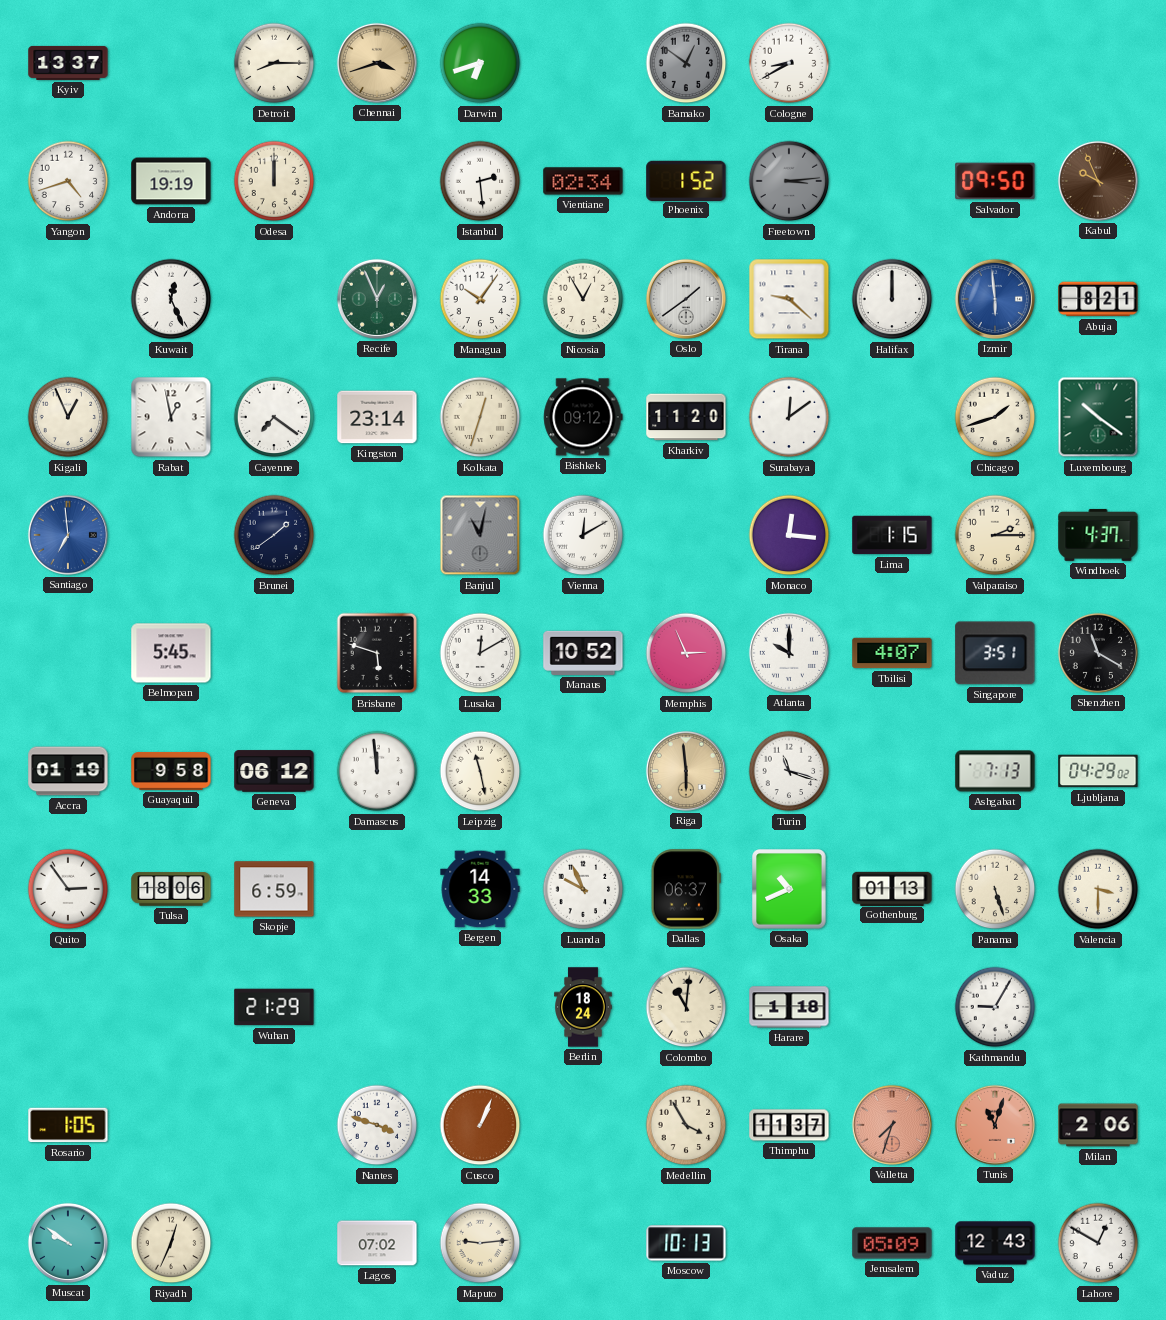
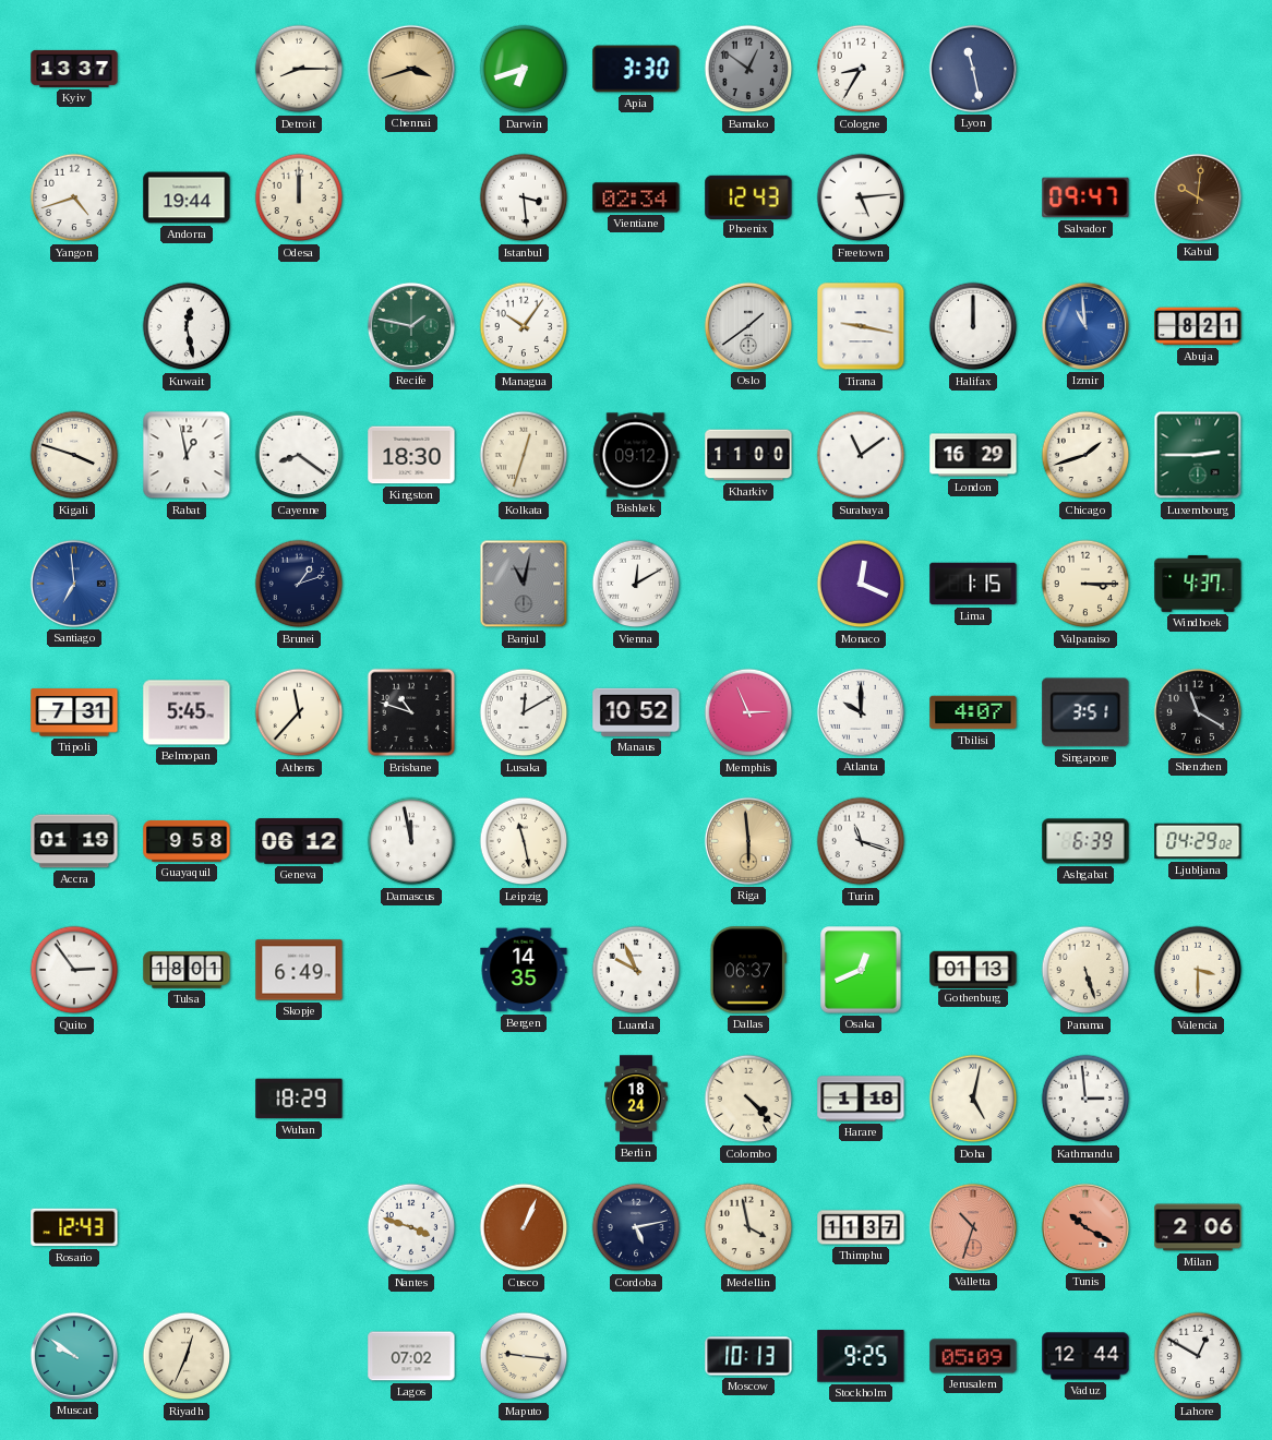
Apia: none -> 3:30
Cologne: 8:40 -> 8:35
Lyon: none -> 11:28
Andorra: 19:19 -> 19:44
Istanbul: 2:29 -> 3:29
Phoenix: 1:52 -> 12:43
Freetown: 3:14 -> 5:14
Freetown dial: grey -> white
Salvador: 09:50 -> 09:47
Kabul: 9:56 -> 10:01
Kuwait: 12:26 -> 12:28
Recife: 12:56 -> 1:47
Nicosia: 12:55 -> none
Tirana: 9:22 -> 9:17
Izmir: 5:59 -> 10:59
Kigali: 12:56 -> 3:48
Cayenne: 7:21 -> 8:21
Kingston: 23:14 -> 18:30
Kharkiv: 11:20 -> 11:00
Surabaya: 12:09 -> 11:09
London: none -> 16:29
Luxembourg: 10:21 -> 2:45
Brunei: 1:39 -> 1:12
Monaco: 12:16 -> 12:19
Valparaiso: 2:15 -> 3:15
Tripoli: none -> 7:31
Athens: none -> 11:37
Brisbane: 5:48 -> 10:48
Damascus: 11:59 -> 11:58
Ashgabat: 7:13 -> 6:39
Tulsa: 18:06 -> 18:01
Skopje: 6:59 -> 6:49
Bergen: 14:33 -> 14:35
Osaka: 10:41 -> 12:41
Wuhan: 21:29 -> 18:29
Colombo: 11:01 -> 4:23
Doha: none -> 5:02
Kathmandu: 9:05 -> 2:59
Rosario: 1:05 -> 12:43
Cordoba: none -> 5:13
Medellin: 3:55 -> 3:58
Valletta: 7:33 -> 10:33
Tunis: 11:03 -> 10:20
Maputo: 9:14 -> 9:16
Stockholm: none -> 9:25
Vaduz: 12:43 -> 12:44
